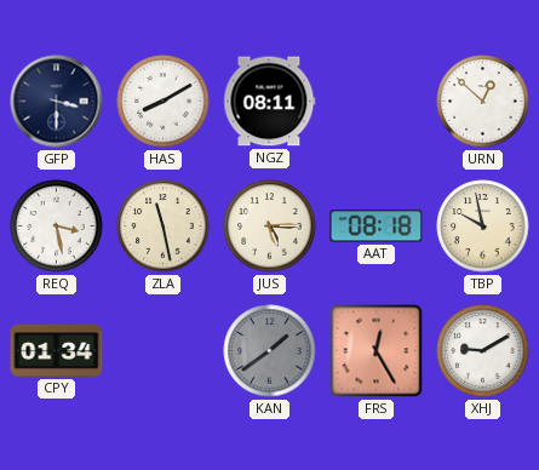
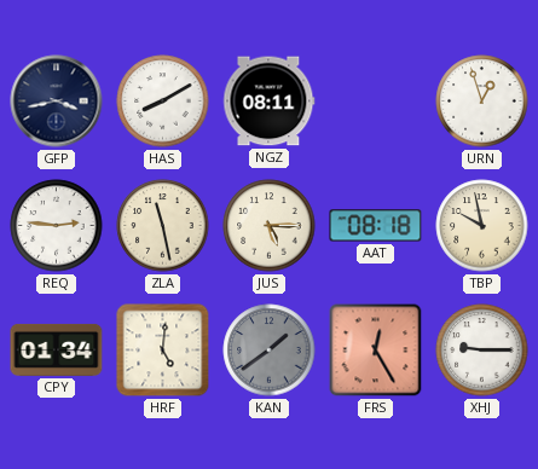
GFP: 3:30 -> 3:43
URN: 12:52 -> 12:57
REQ: 3:28 -> 2:46
HRF: none -> 5:01
XHJ: 9:10 -> 9:15
